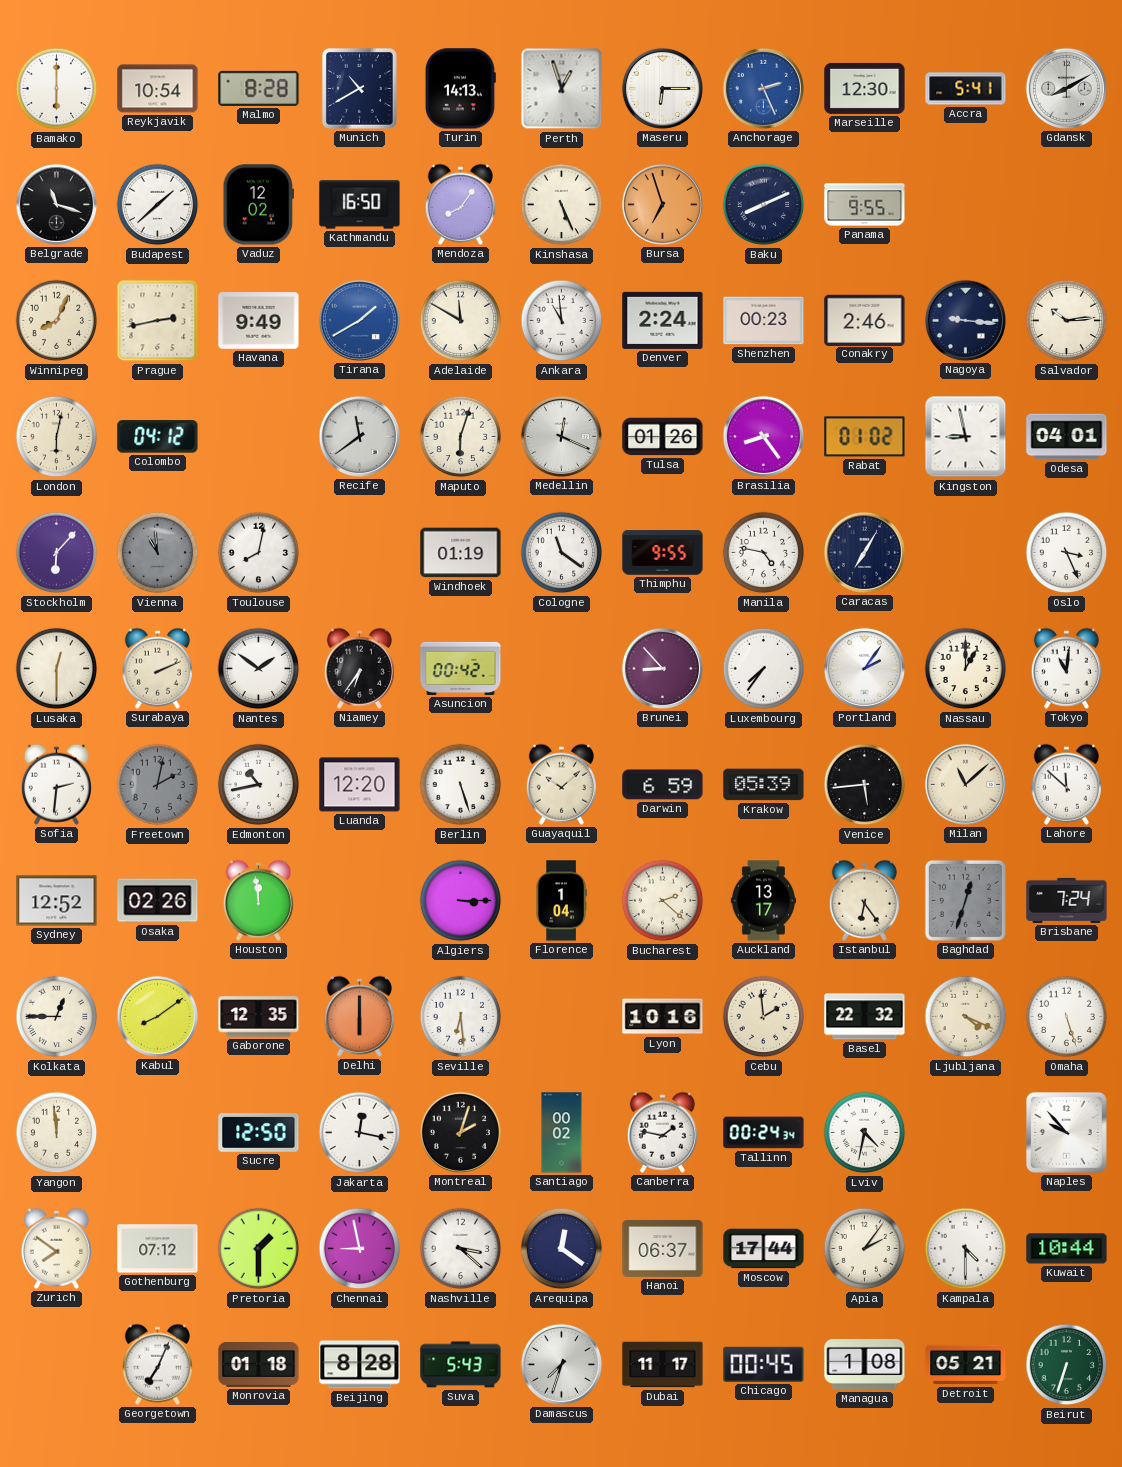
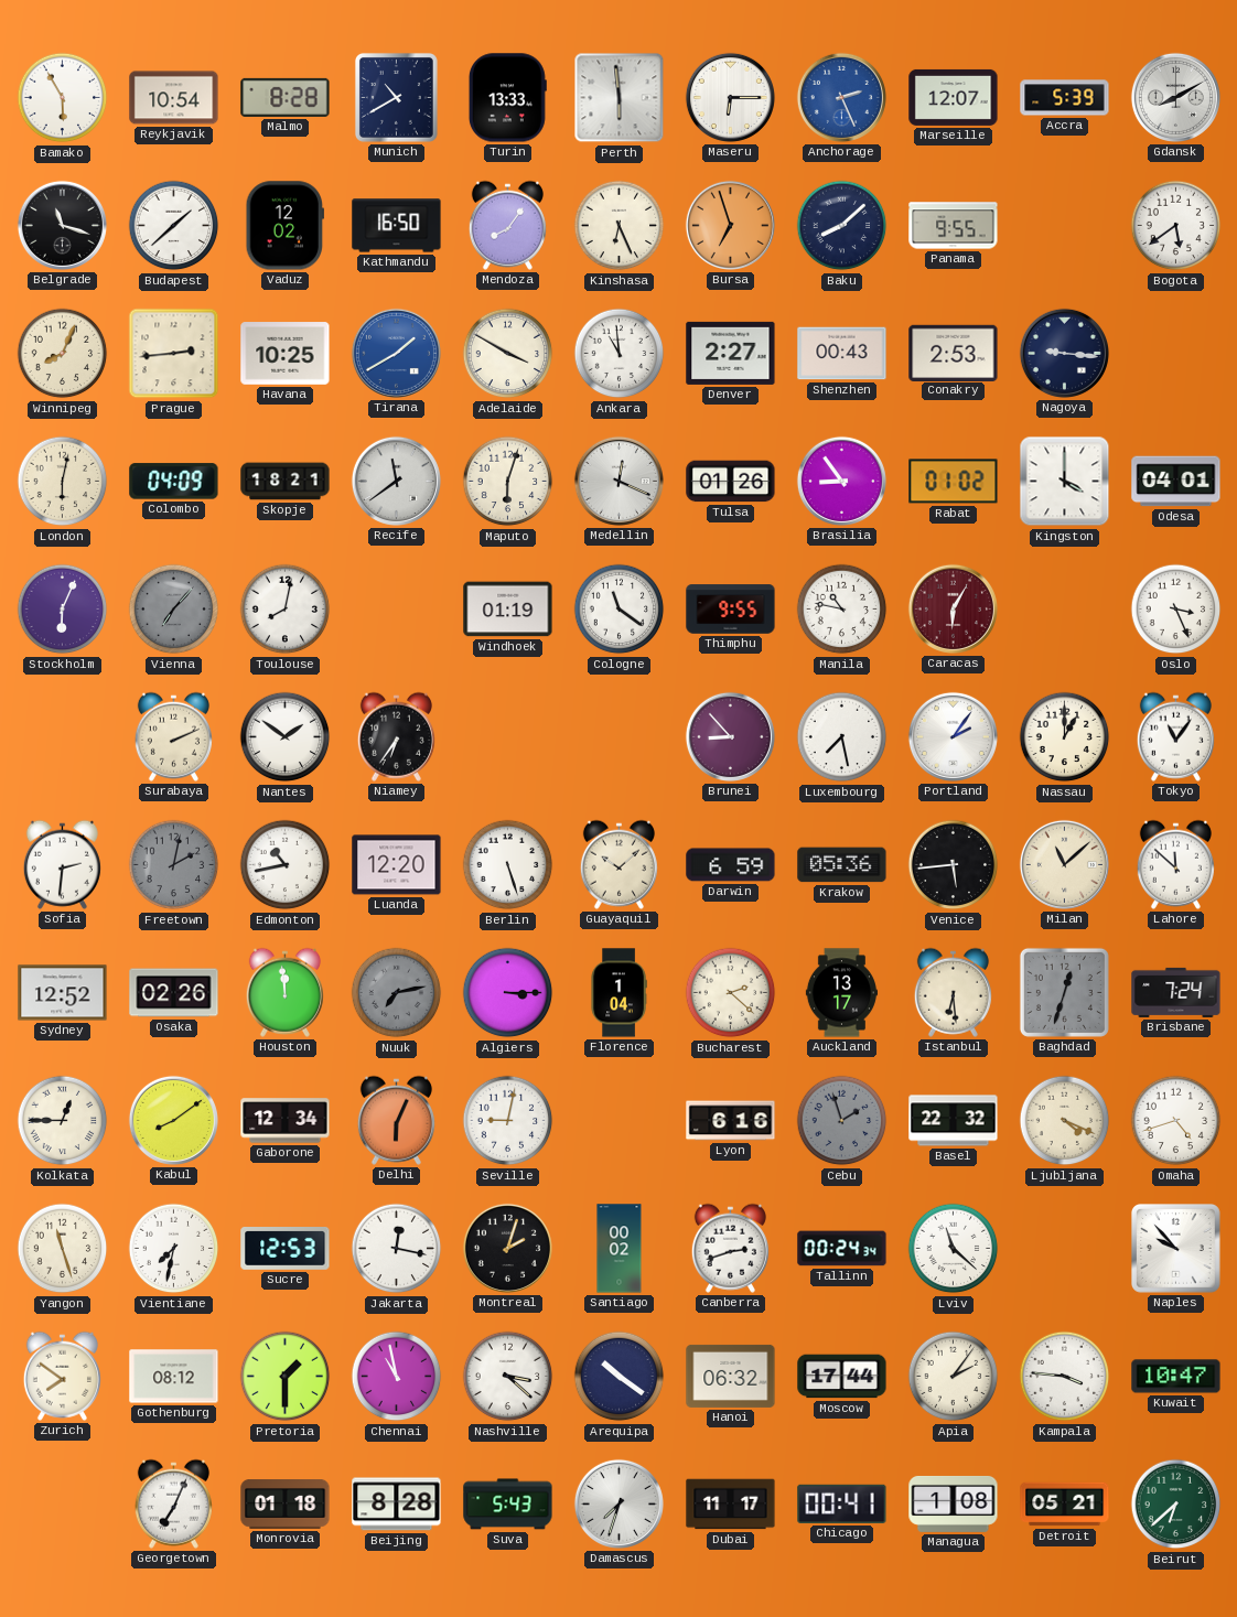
Bamako: 6:00 -> 5:55
Turin: 14:13 -> 13:33
Perth: 12:57 -> 5:59
Marseille: 12:30 -> 12:07
Accra: 5:41 -> 5:39
Kinshasa: 5:26 -> 6:26
Baku: 8:11 -> 8:08
Bogota: none -> 5:39
Prague: 2:43 -> 2:44
Havana: 9:49 -> 10:25
Adelaide: 11:50 -> 3:50
Denver: 2:24 -> 2:27
Shenzhen: 00:23 -> 00:43
Conakry: 2:46 -> 2:53
Salvador: 10:14 -> none
Colombo: 04:12 -> 04:09
Skopje: none -> 18:21
Brasilia: 8:24 -> 8:54
Kingston: 8:58 -> 4:00
Stockholm: 6:07 -> 6:04
Vienna: 10:59 -> 7:07
Manila: 4:47 -> 10:47
Caracas: 7:05 -> 6:05
Caracas dial: navy -> burgundy
Lusaka: 12:30 -> none
Asuncion: 00:42 -> none
Luxembourg: 7:36 -> 7:28
Tokyo: 11:01 -> 11:06
Krakow: 05:39 -> 05:36
Nuuk: none -> 7:13
Istanbul: 6:24 -> 6:29
Gaborone: 12:35 -> 12:34
Delhi: 6:00 -> 6:04
Seville: 6:29 -> 9:02
Lyon: 10:16 -> 6:16
Cebu: 1:59 -> 1:57
Cebu dial: cream -> grey
Omaha: 5:27 -> 4:42
Yangon: 11:59 -> 11:27
Vientiane: none -> 7:32
Sucre: 12:50 -> 12:53
Canberra: 1:47 -> 2:42
Lviv: 4:32 -> 11:22
Gothenburg: 07:12 -> 08:12
Chennai: 8:58 -> 10:58
Arequipa: 12:21 -> 10:21
Hanoi: 06:37 -> 06:32
Kampala: 4:30 -> 3:46
Kuwait: 10:44 -> 10:47
Chicago: 00:45 -> 00:41
Beirut: 6:33 -> 6:38
